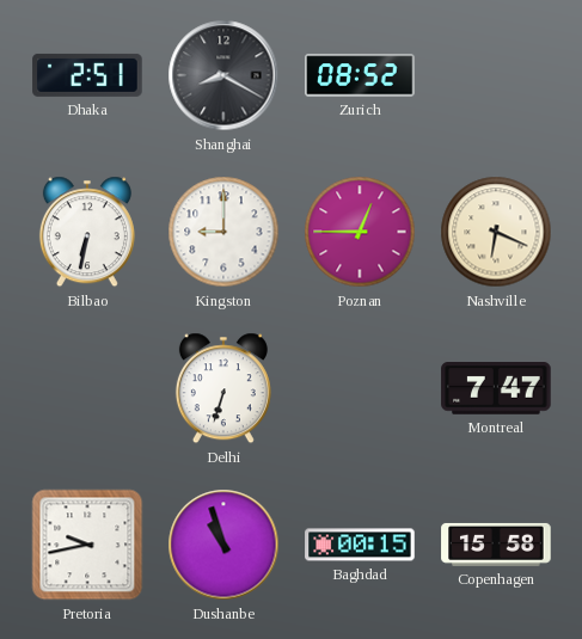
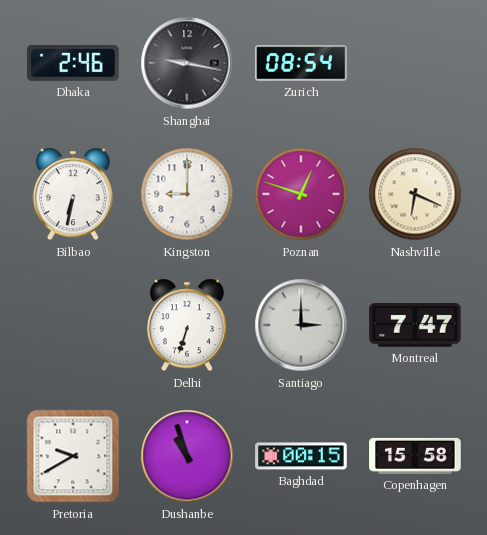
Dhaka: 2:51 -> 2:46
Shanghai: 8:20 -> 9:17
Zurich: 08:52 -> 08:54
Poznan: 12:45 -> 12:48
Santiago: none -> 3:00
Pretoria: 9:43 -> 9:40
